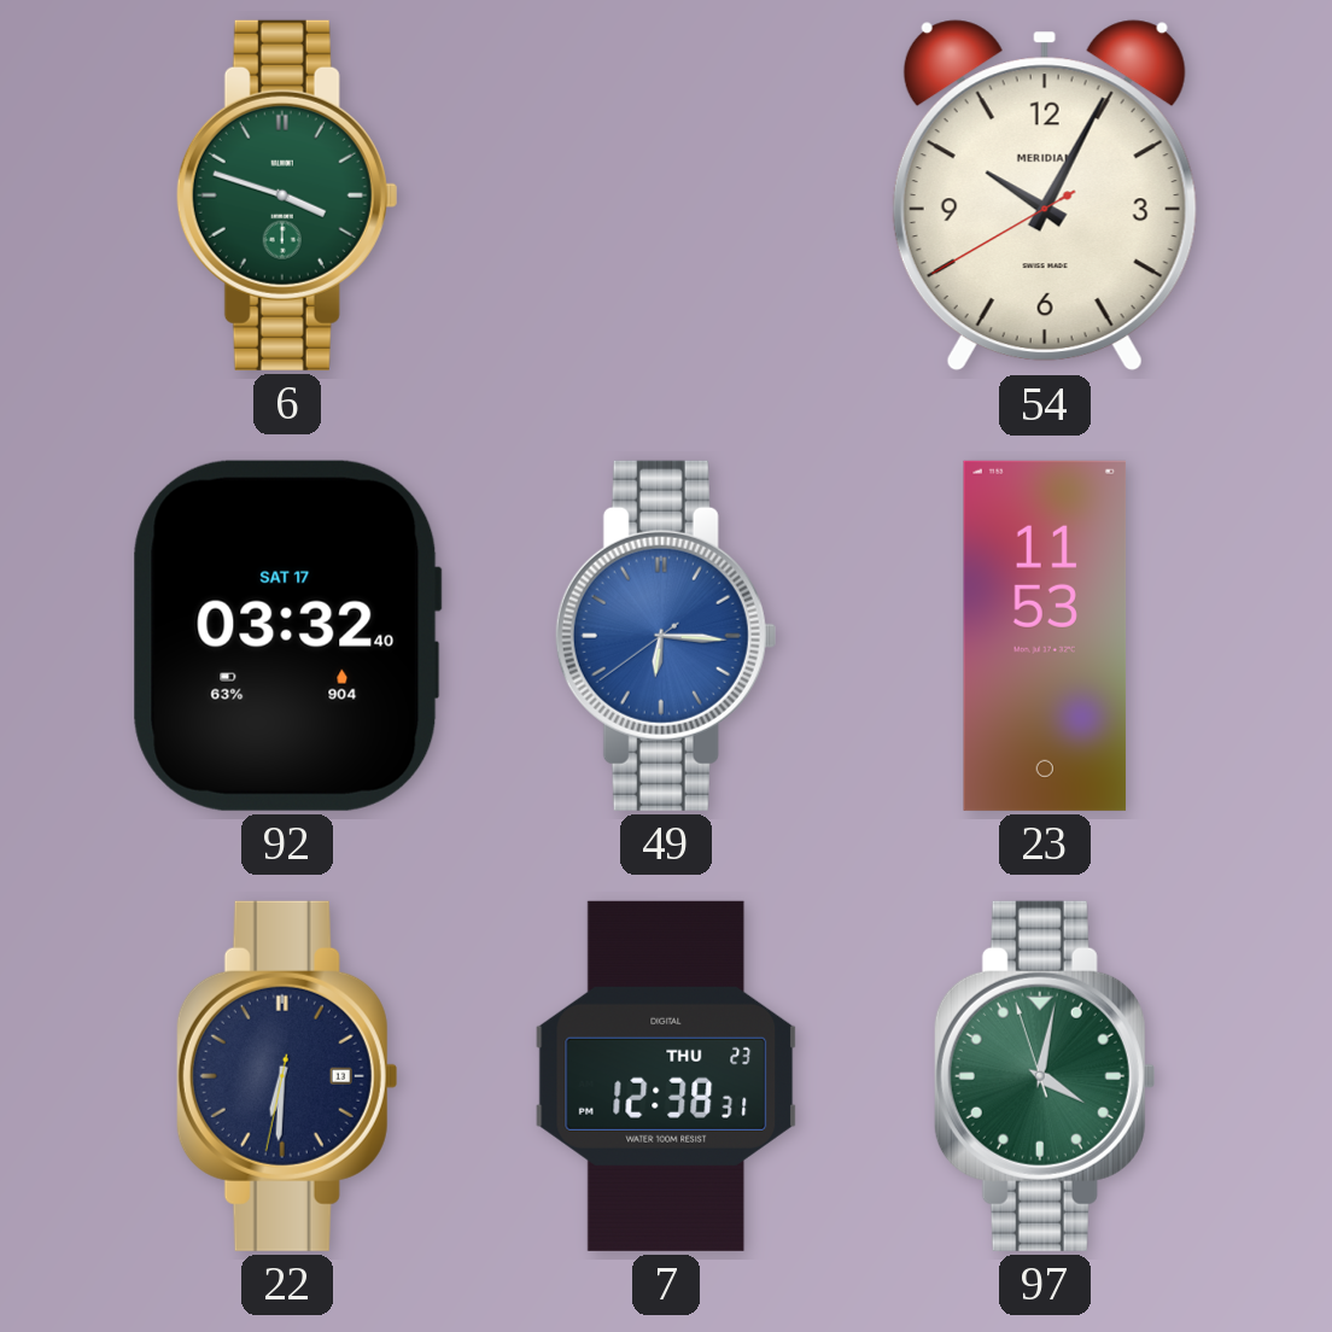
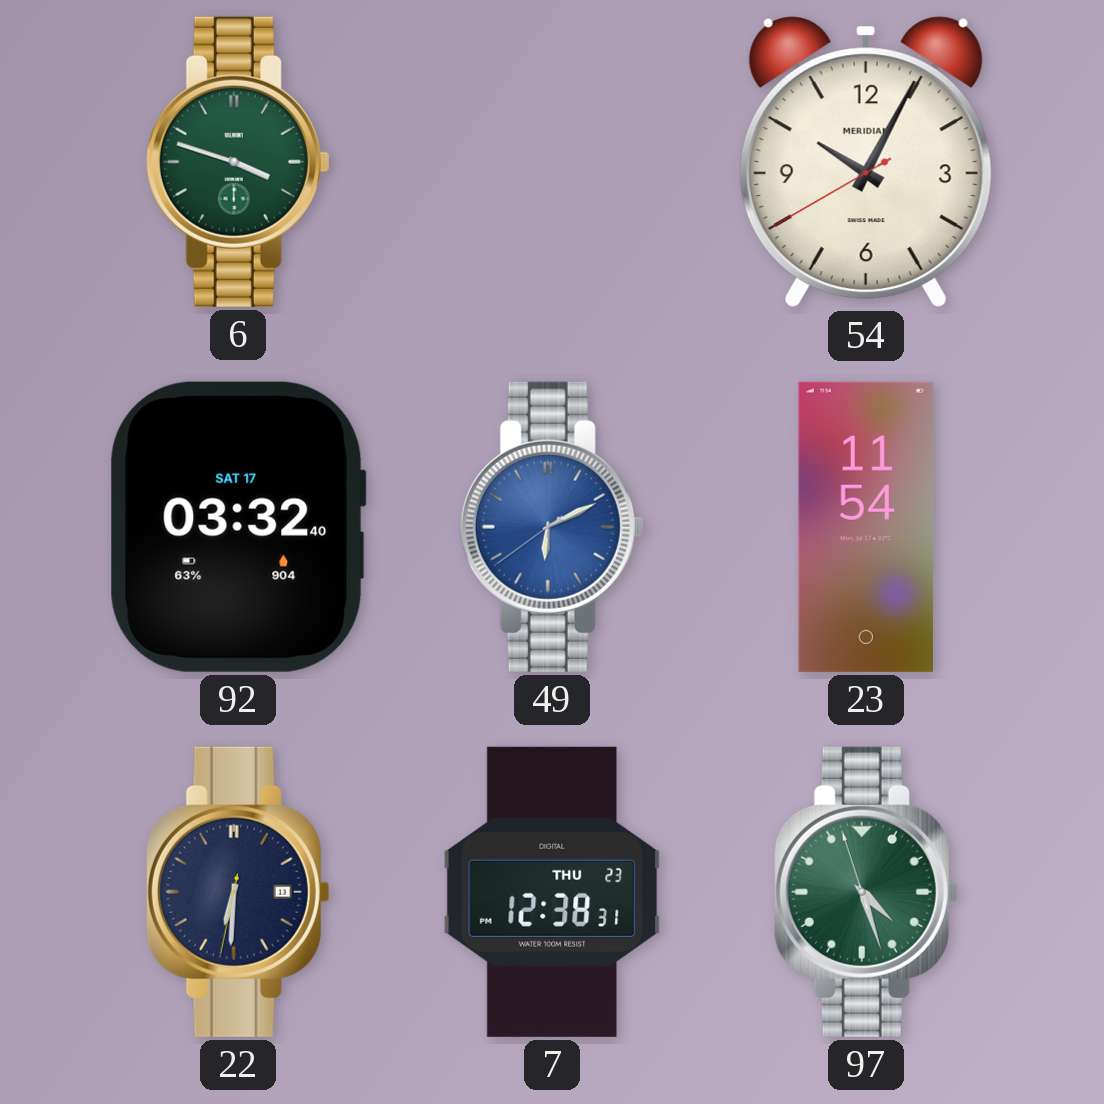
49: 6:15 -> 6:10
23: 11:53 -> 11:54
97: 4:01 -> 4:26
